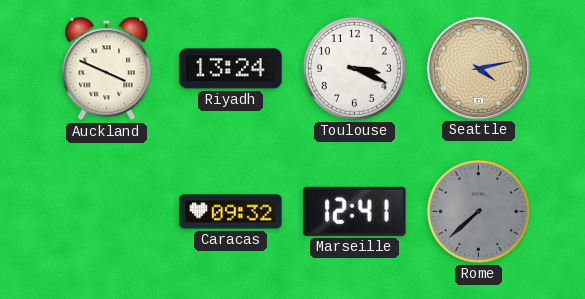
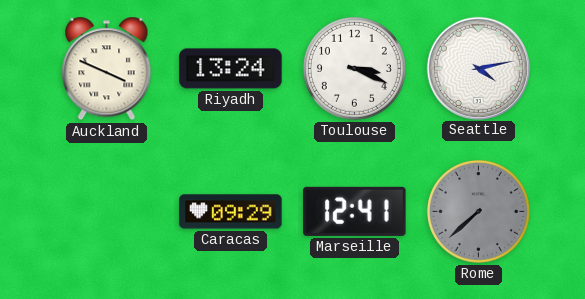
Seattle dial: champagne -> white
Caracas: 09:32 -> 09:29
